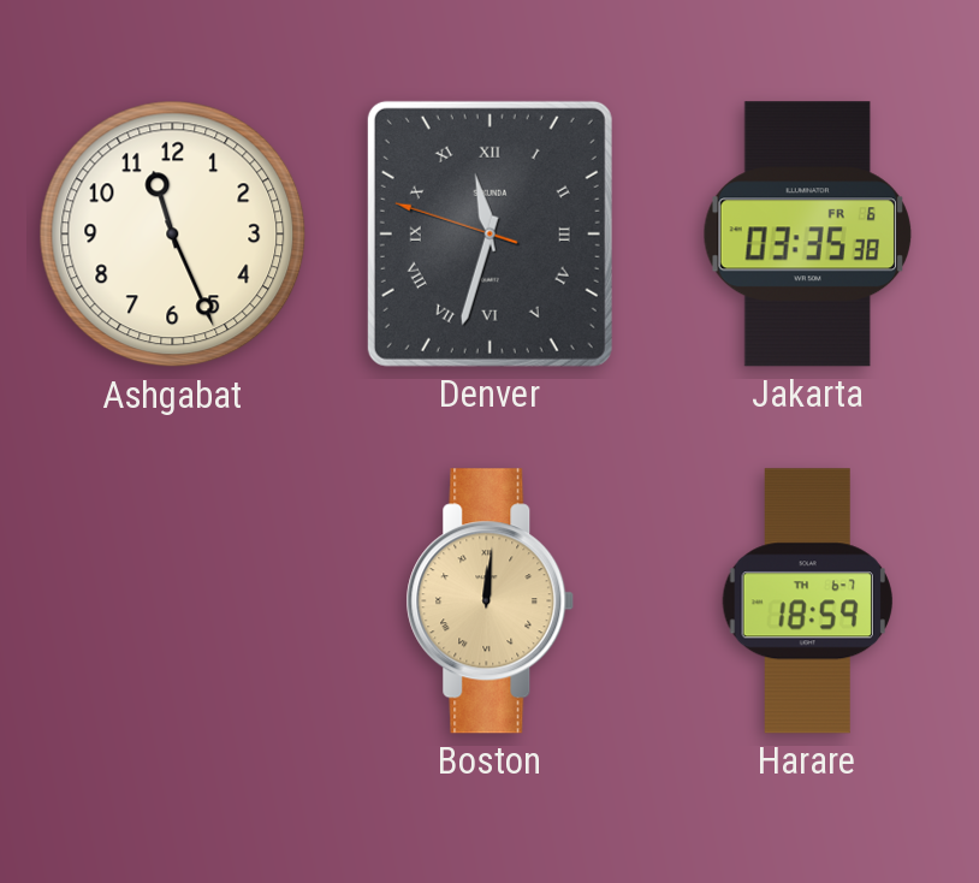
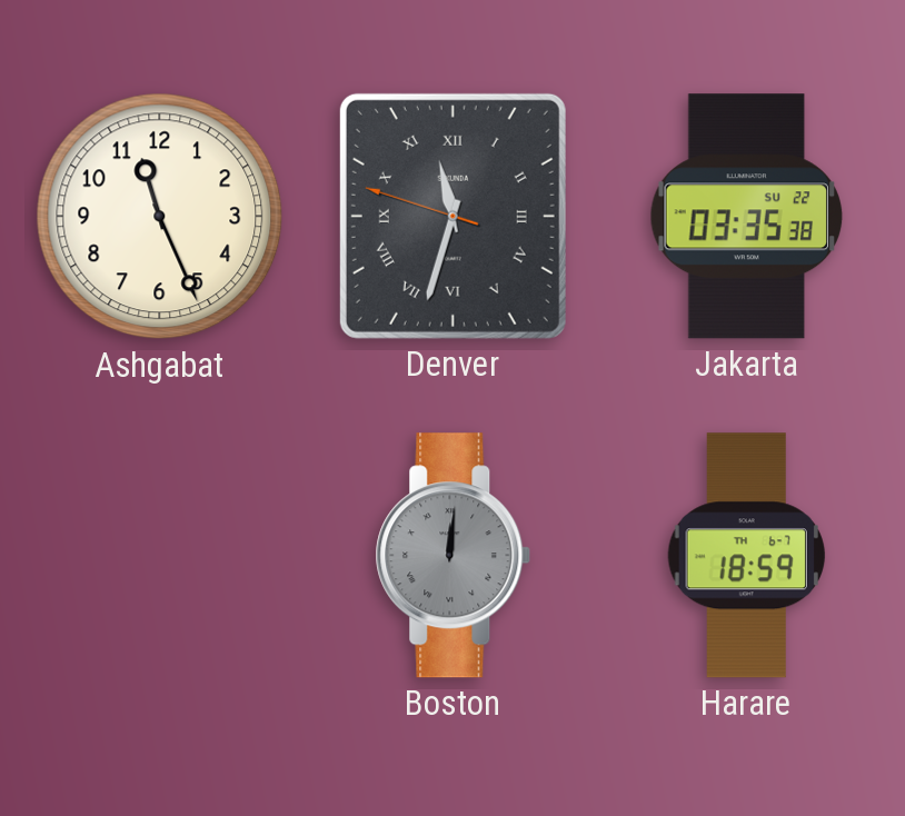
Jakarta date: FR 6 -> SU 22
Boston dial: champagne -> grey
